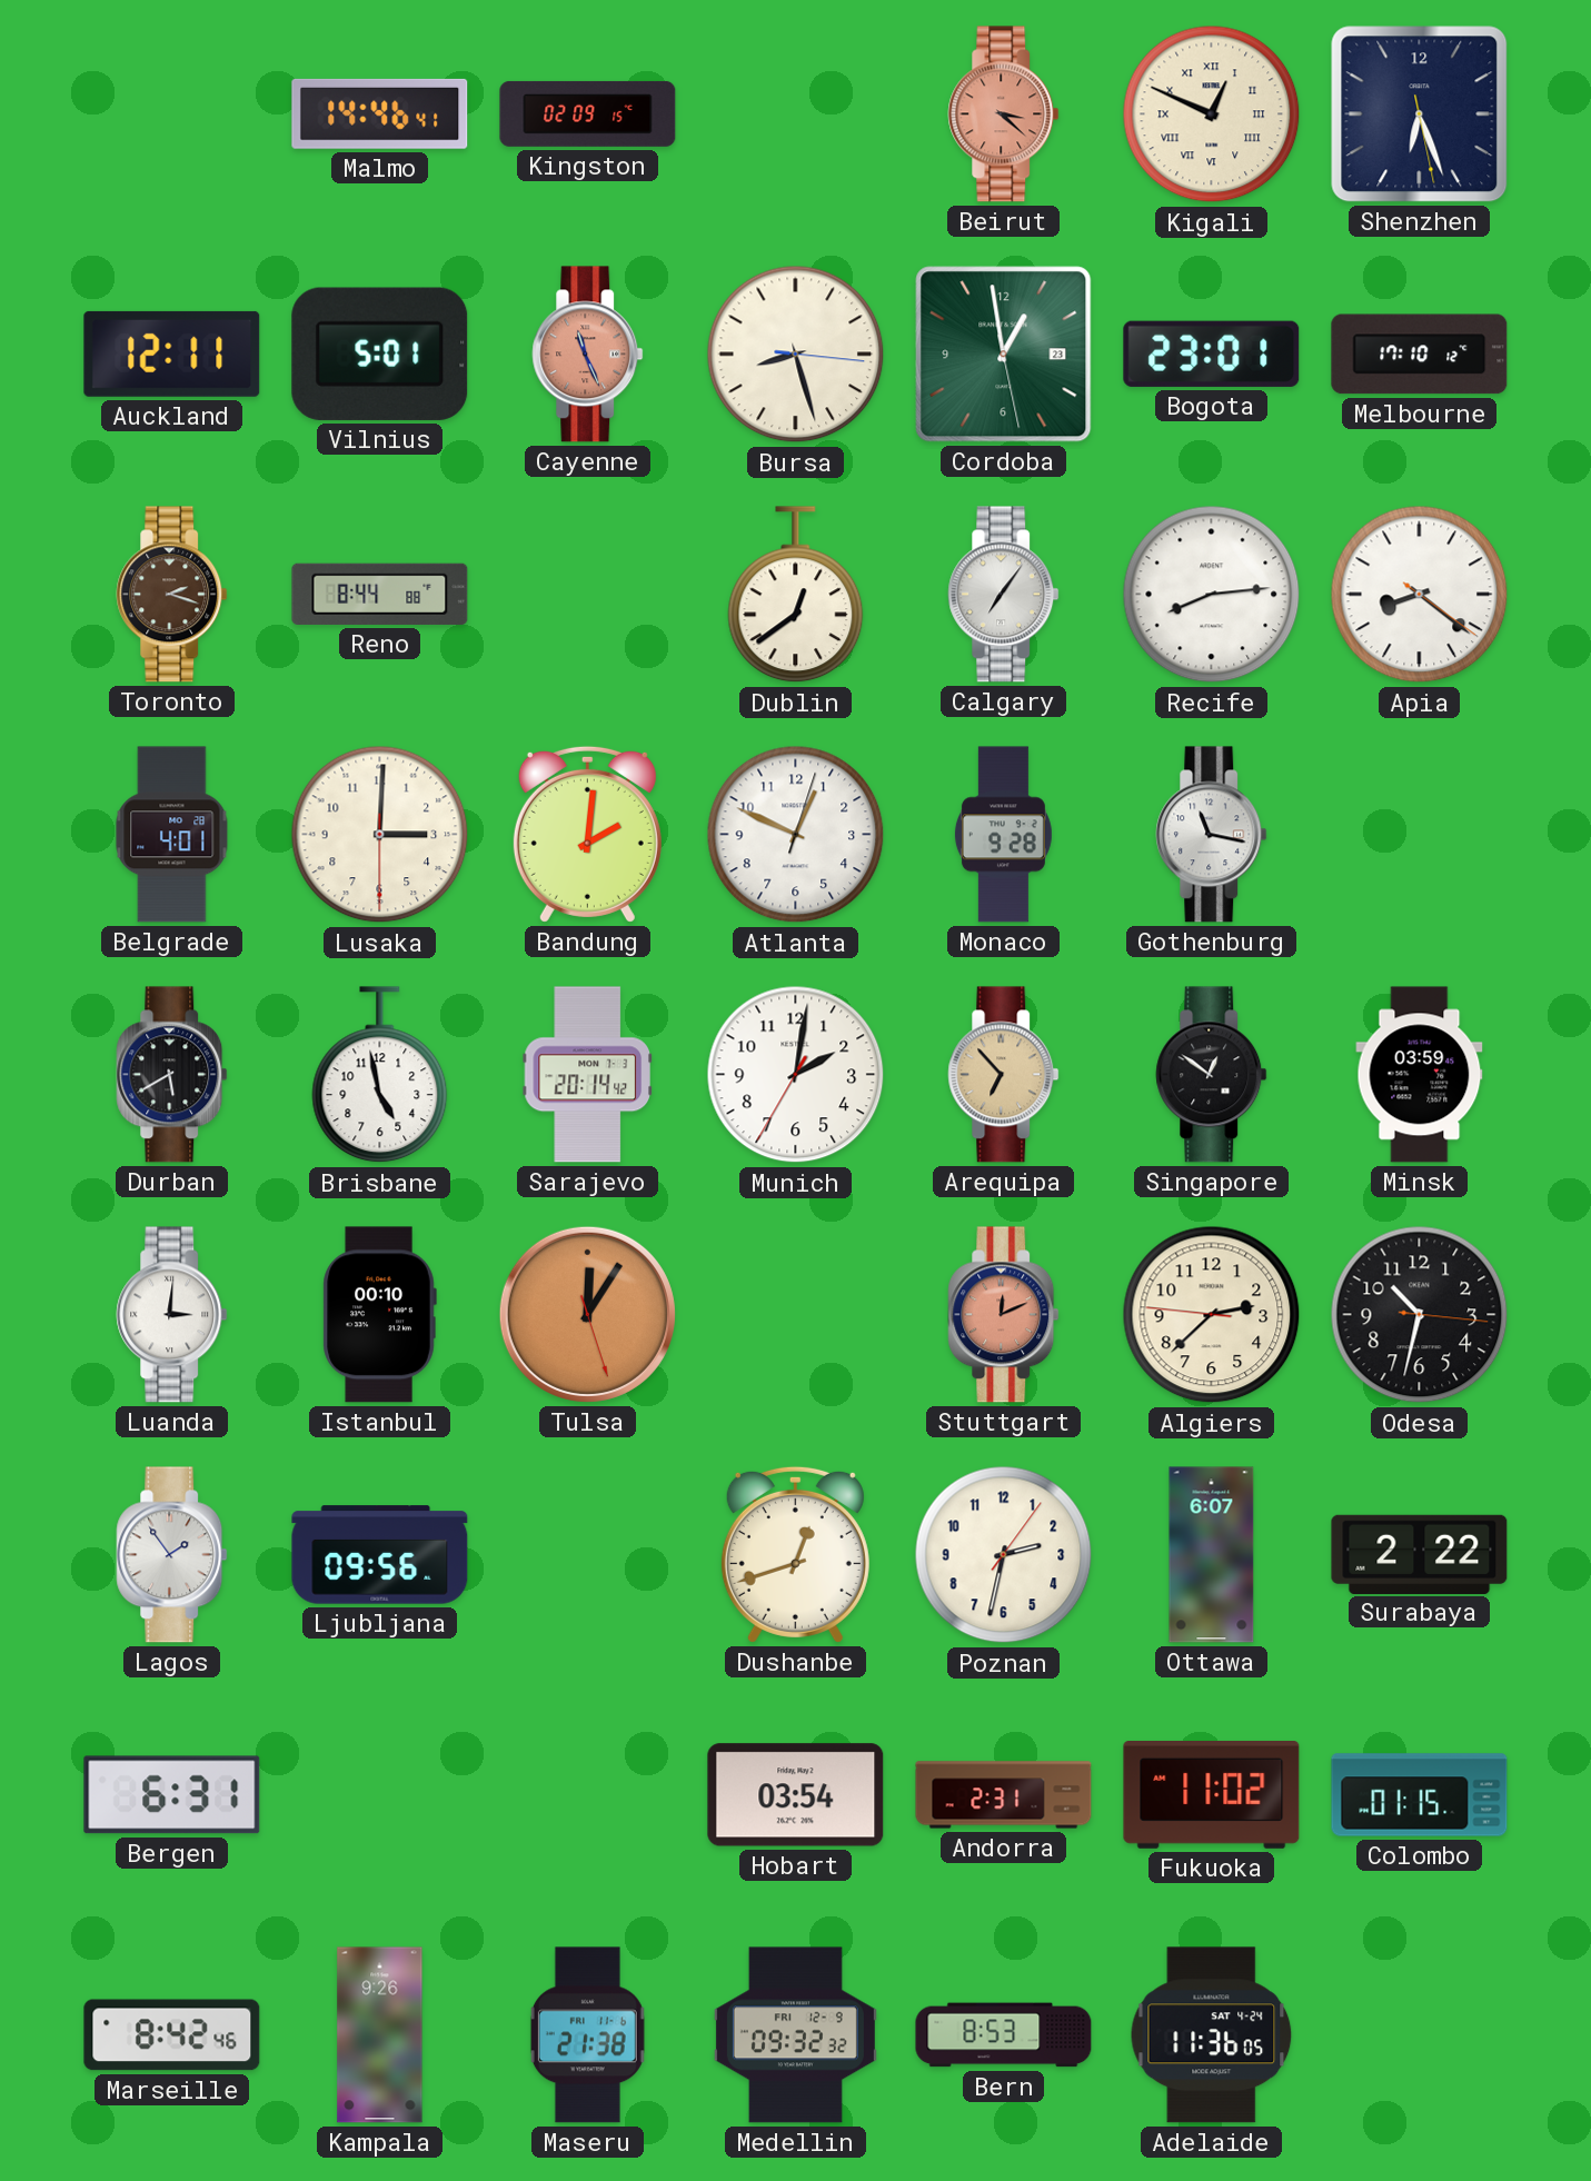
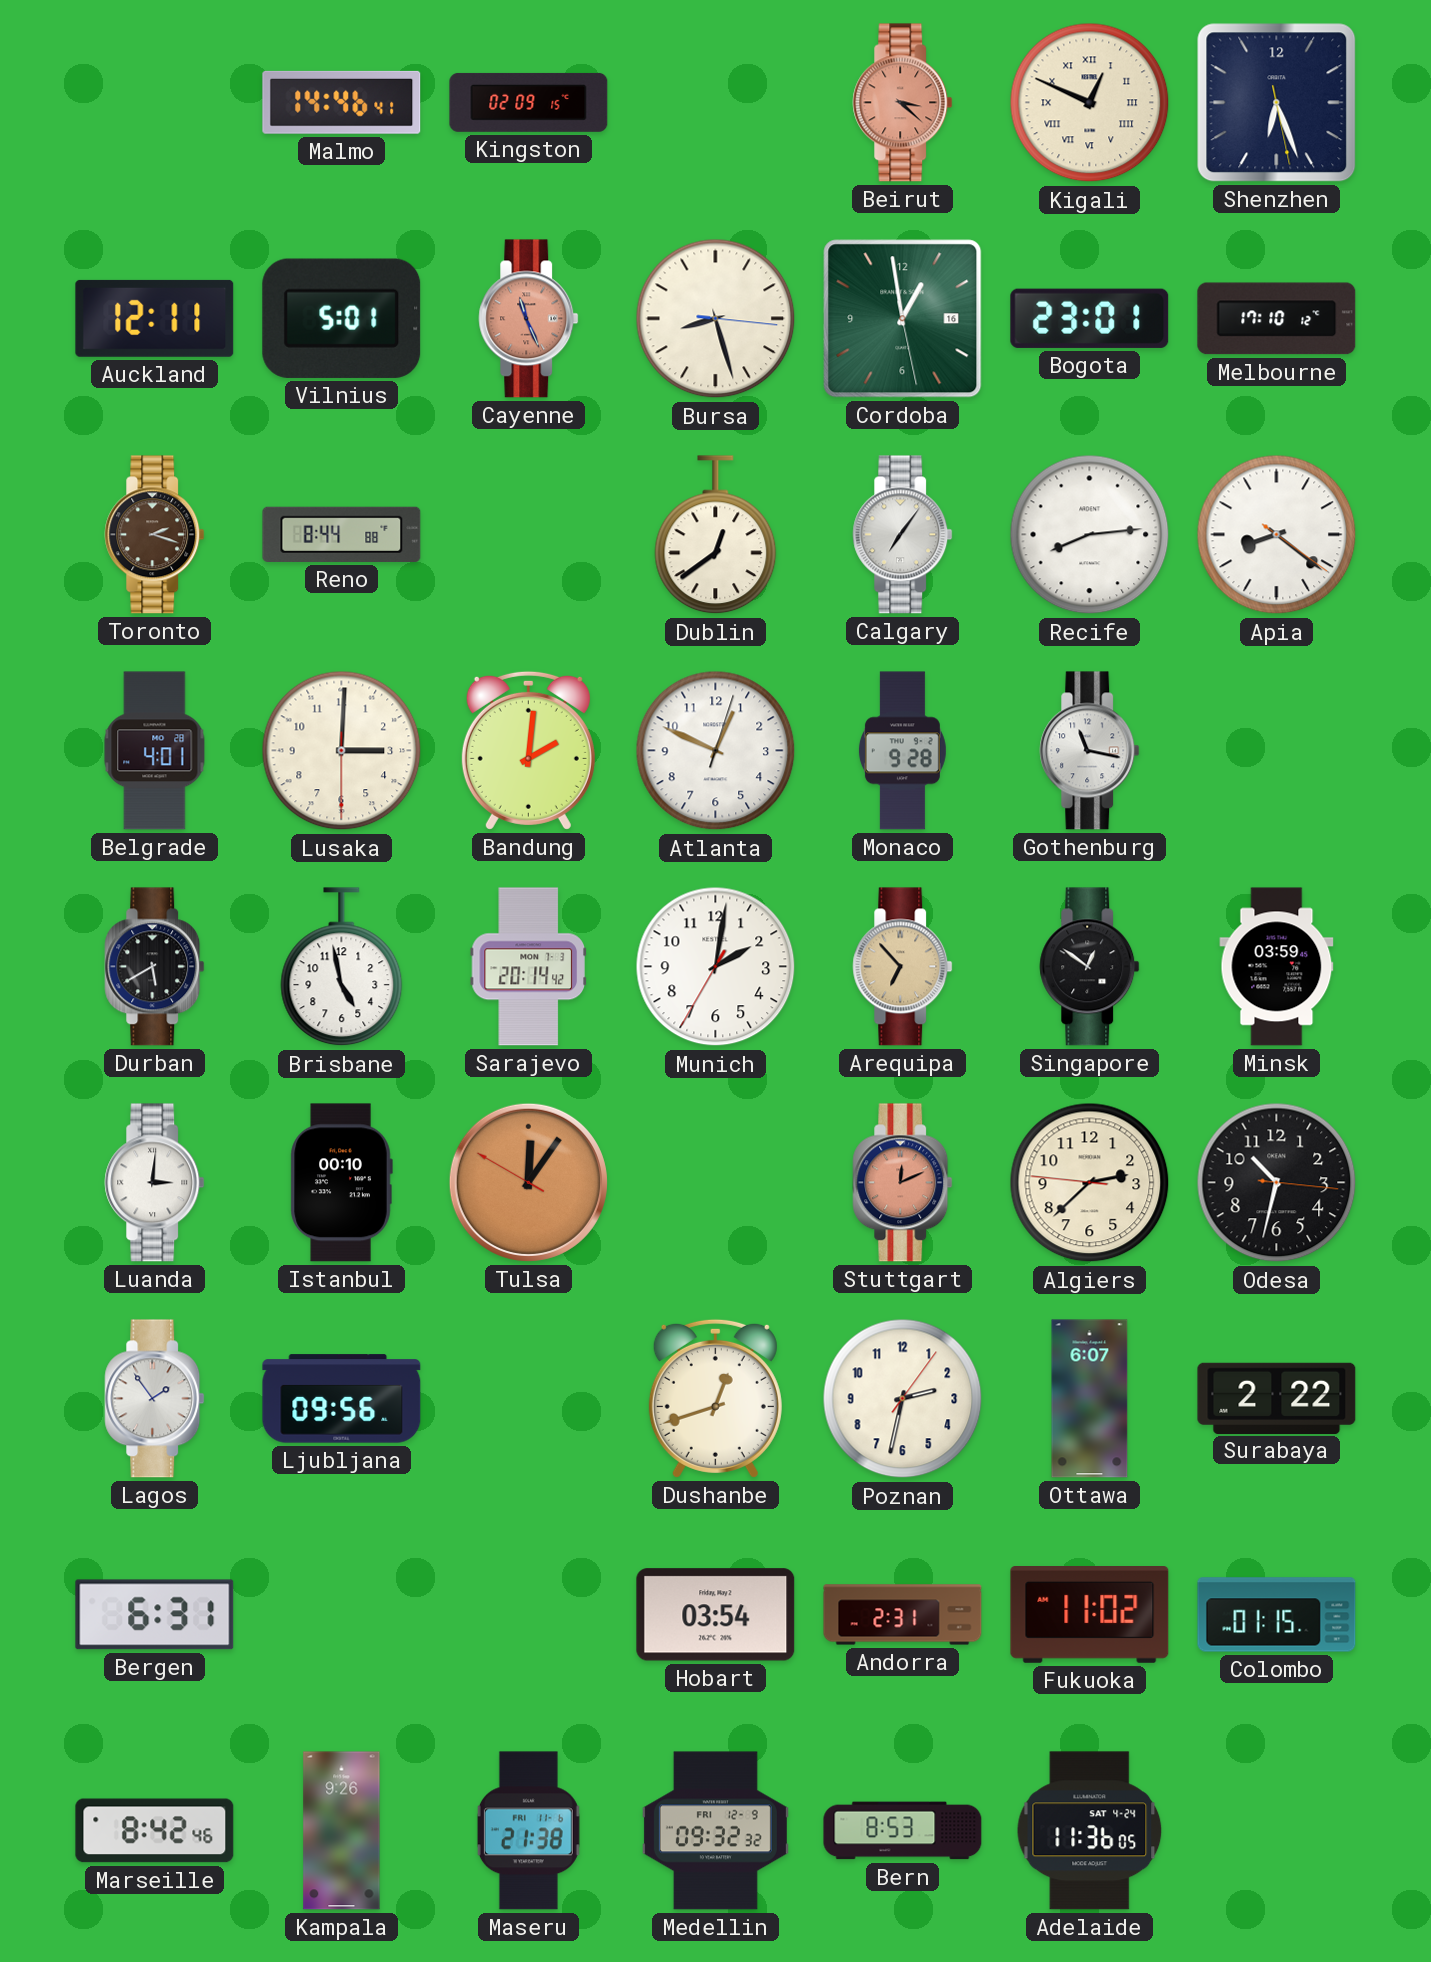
Cordoba date: 23 -> 16
Tulsa: 12:05:27 -> 12:05:50
